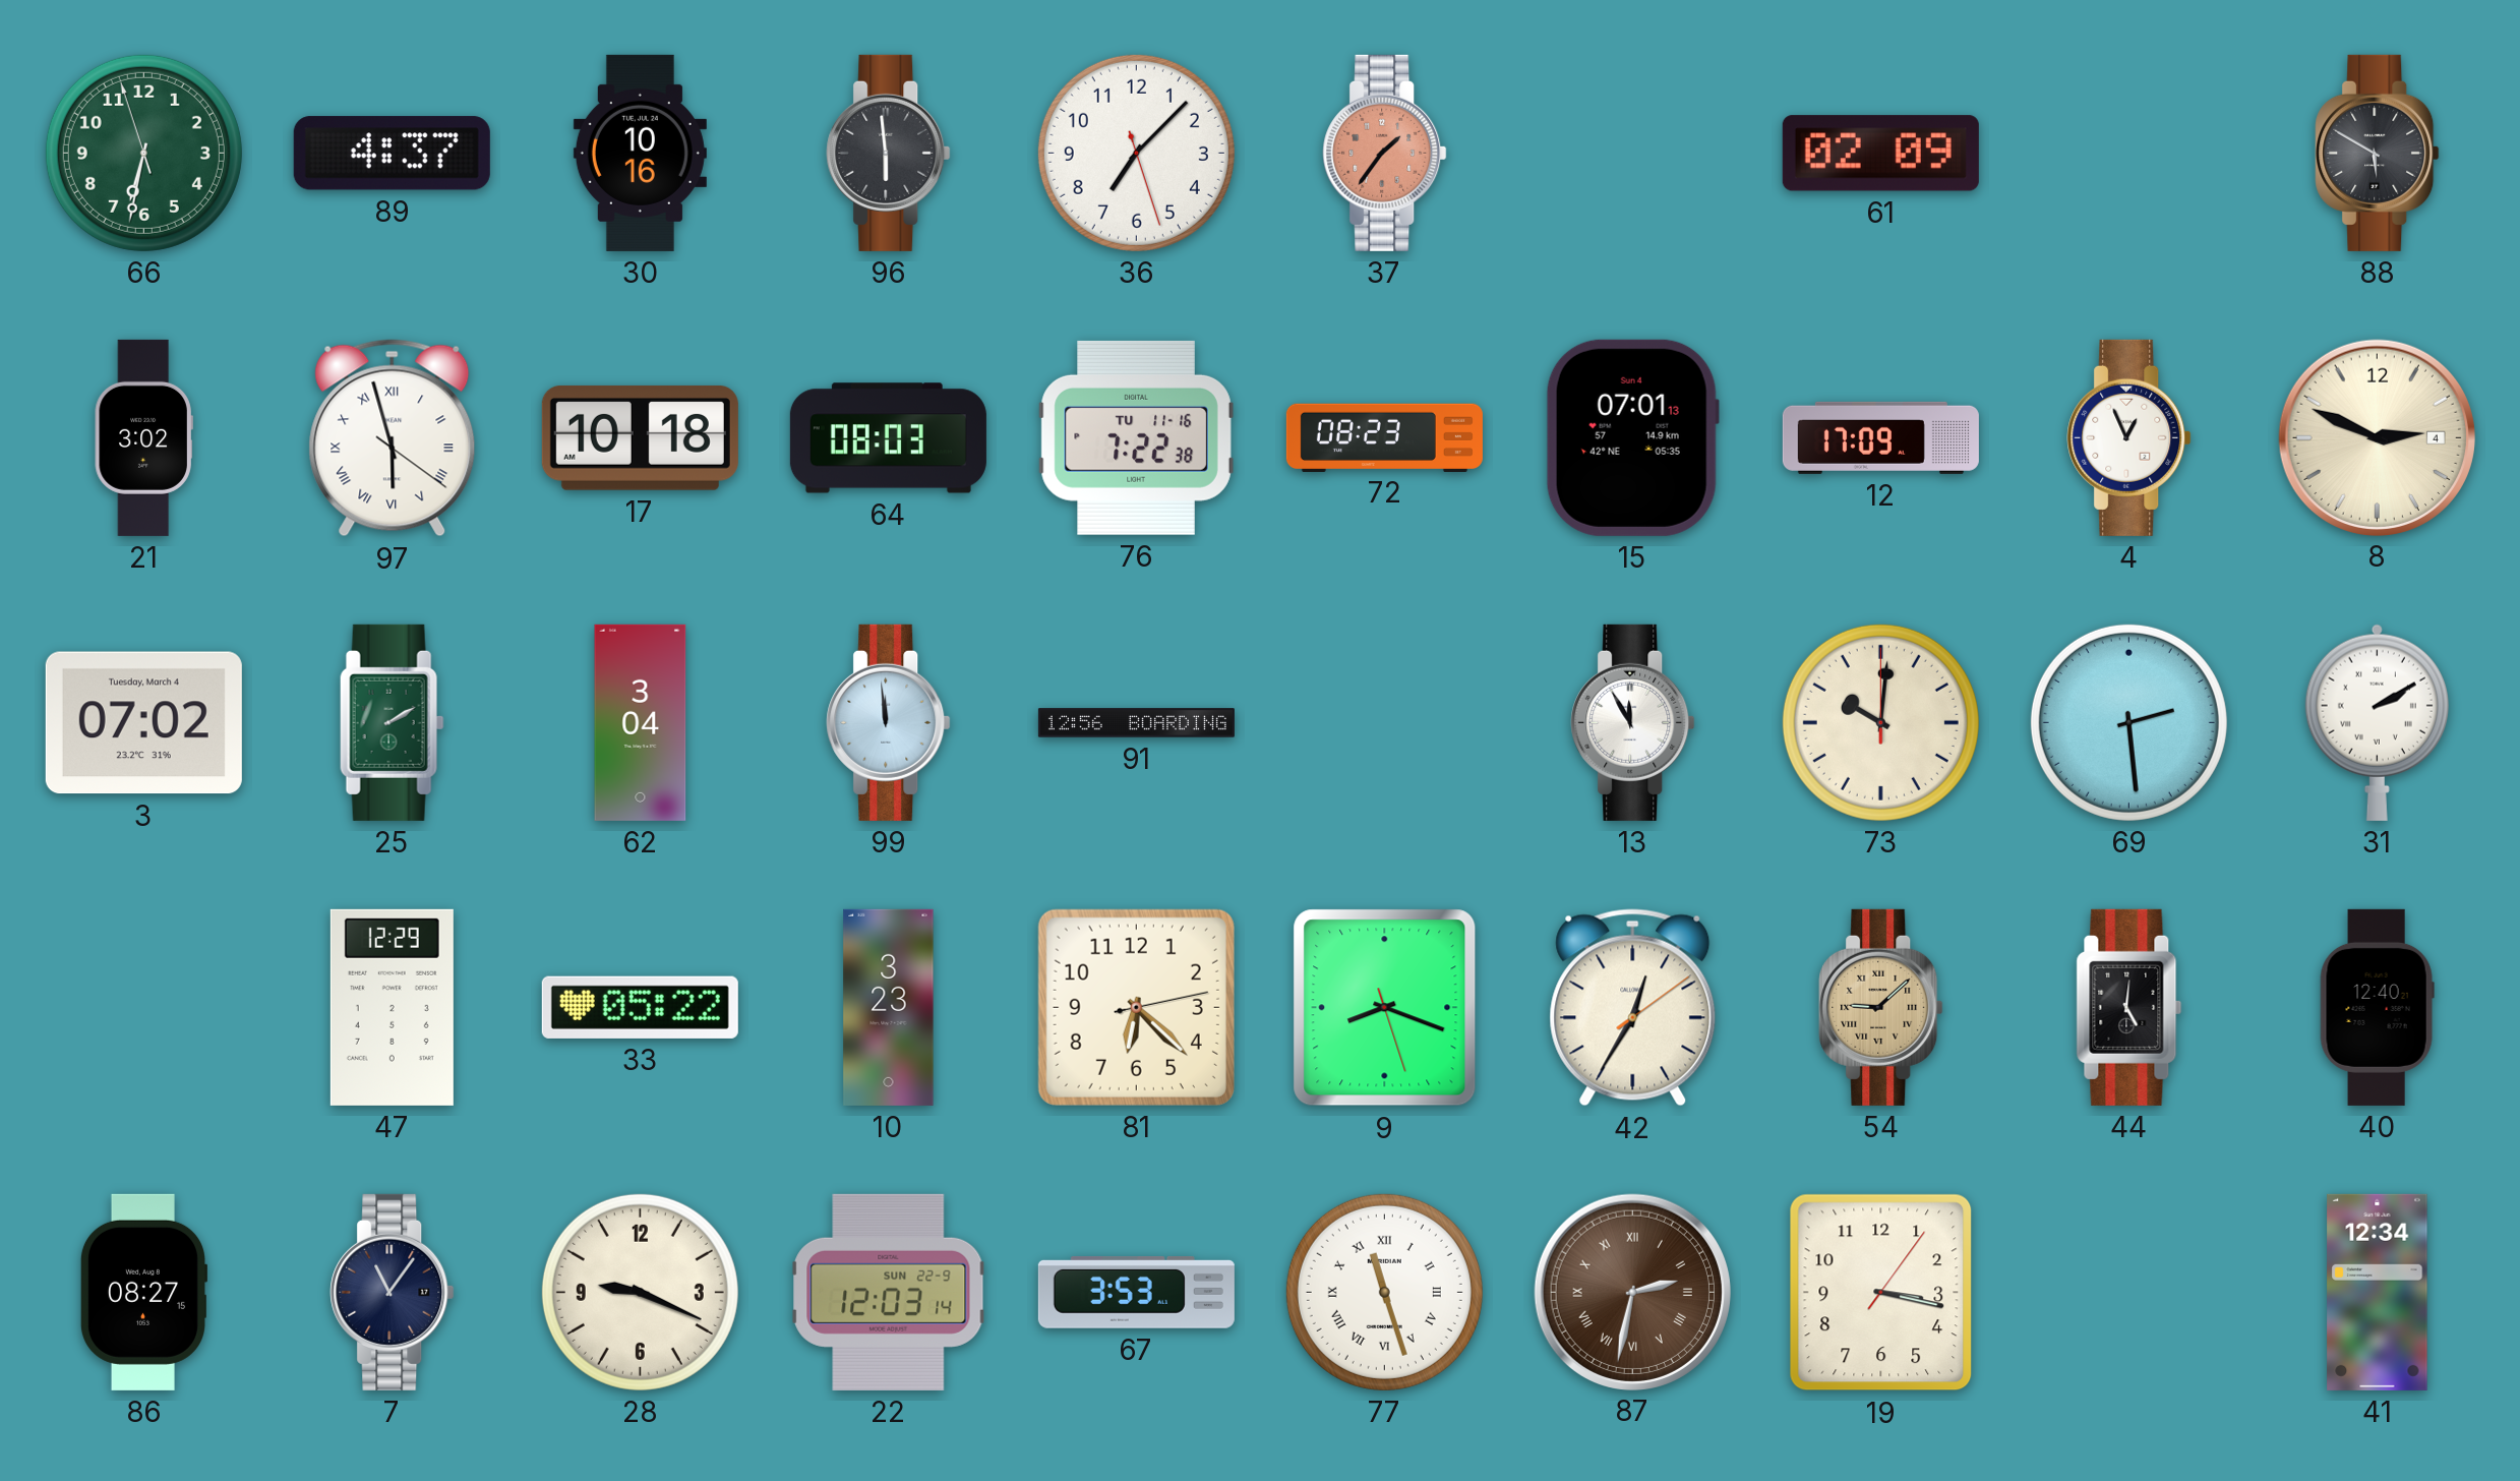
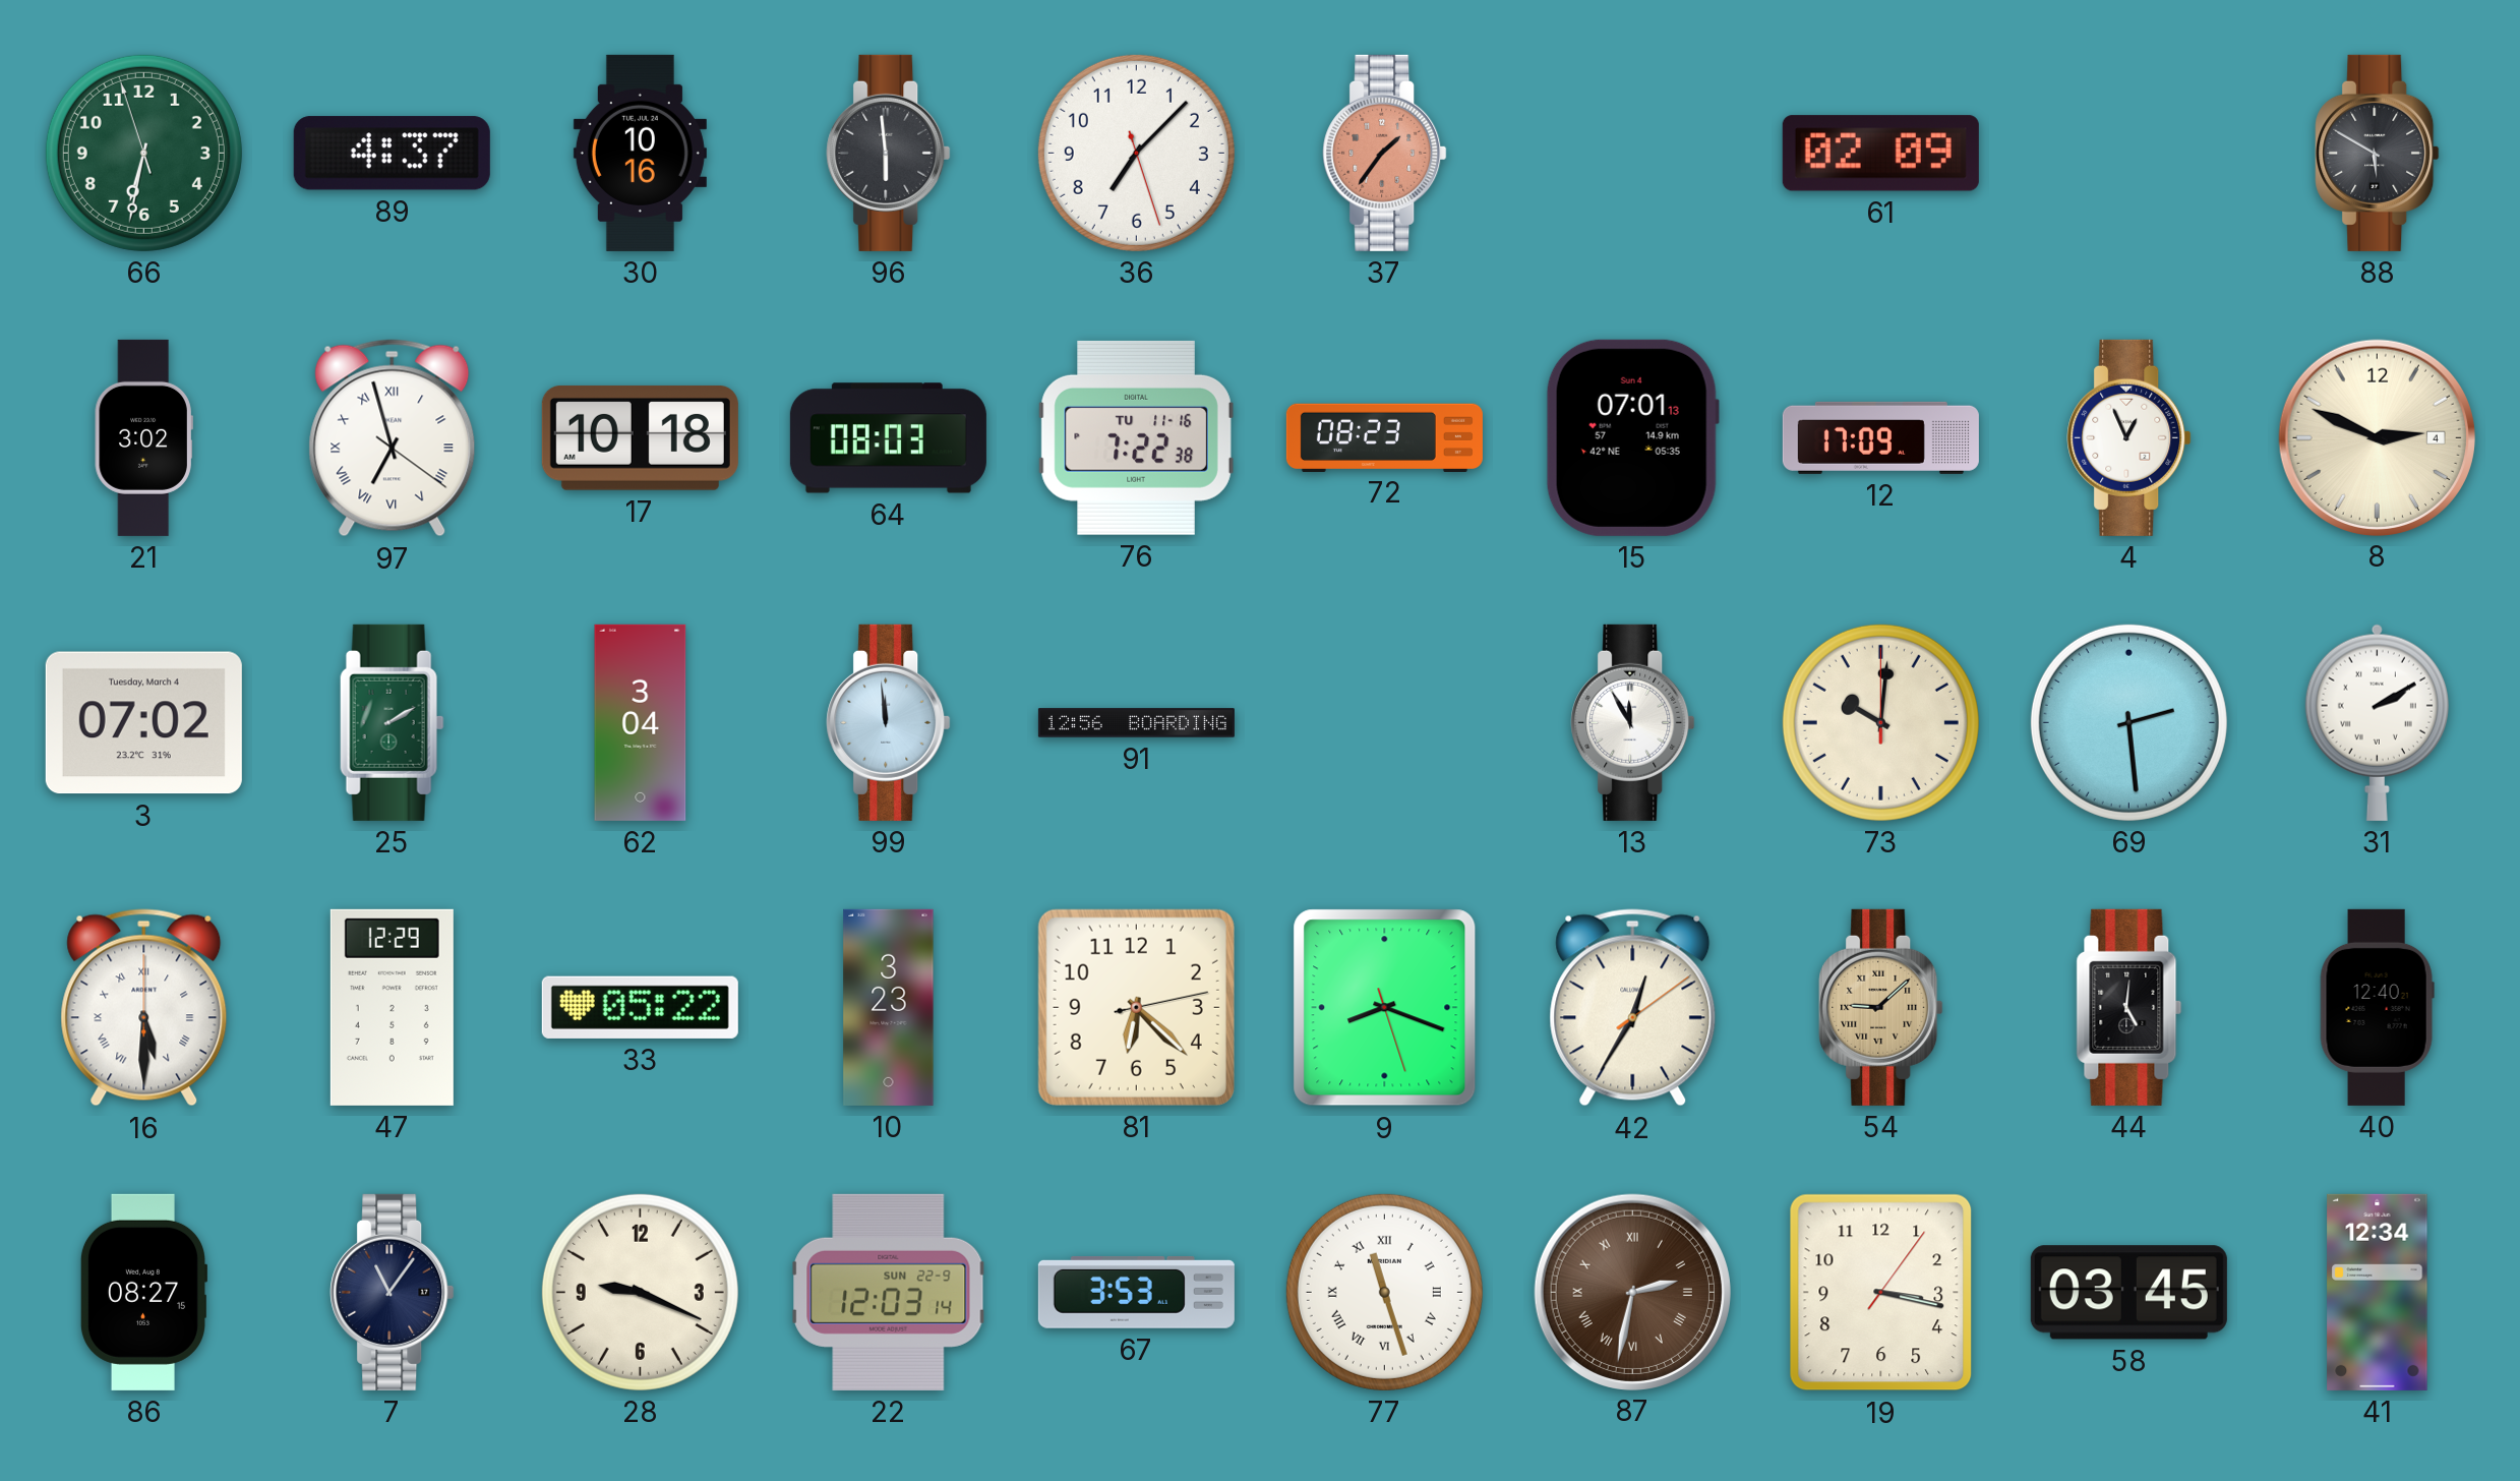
97: 5:57 -> 6:57
16: none -> 5:30
58: none -> 03:45
